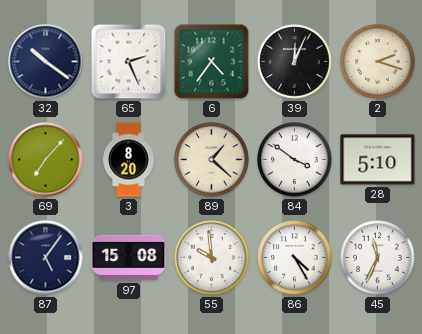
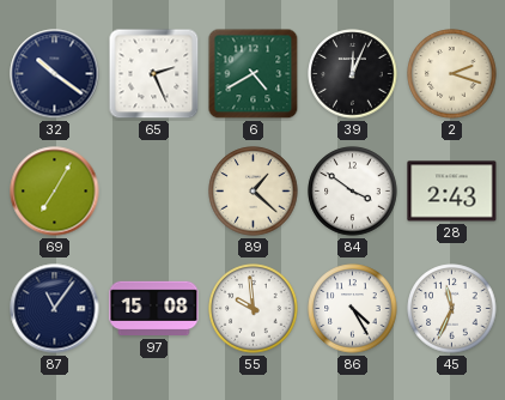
6: 4:36 -> 4:40
69: 7:07 -> 7:05
3: 8:20 -> none
28: 5:10 -> 2:43
87: 5:06 -> 11:06
